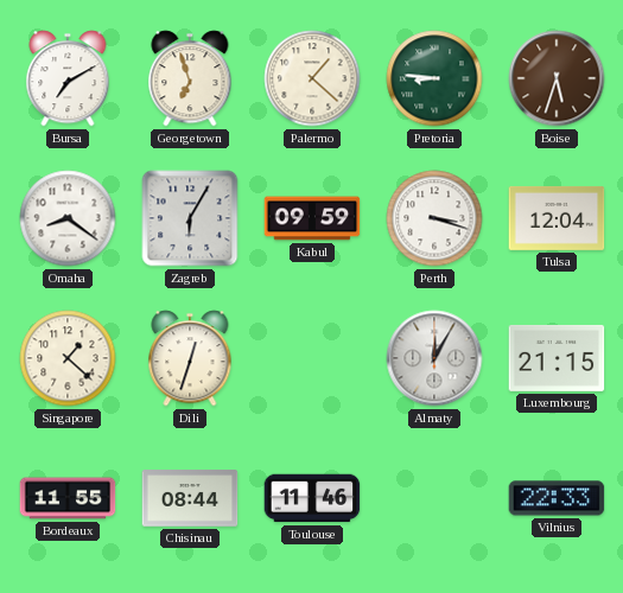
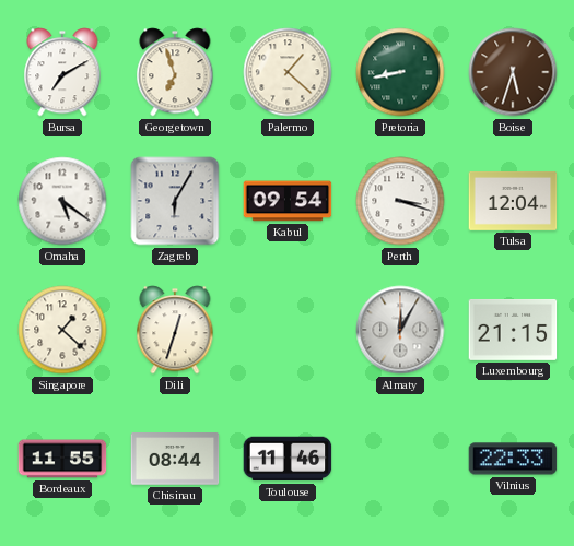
Pretoria: 8:46 -> 8:43
Omaha: 8:21 -> 5:21
Kabul: 09:59 -> 09:54
